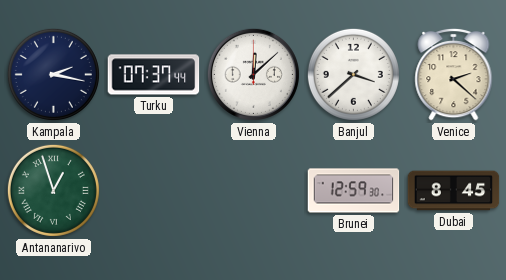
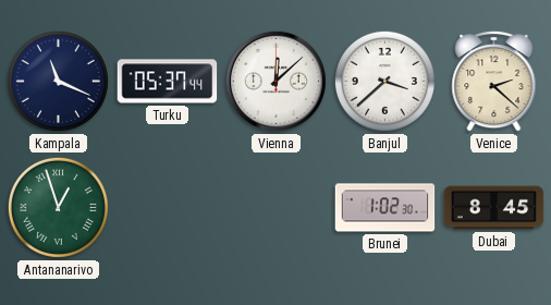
Kampala: 2:17 -> 11:19
Turku: 07:37 -> 05:37
Brunei: 12:59 -> 1:02
